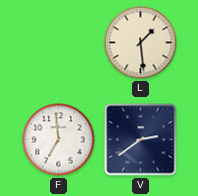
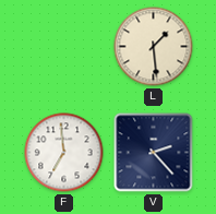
V: 2:39 -> 2:23
